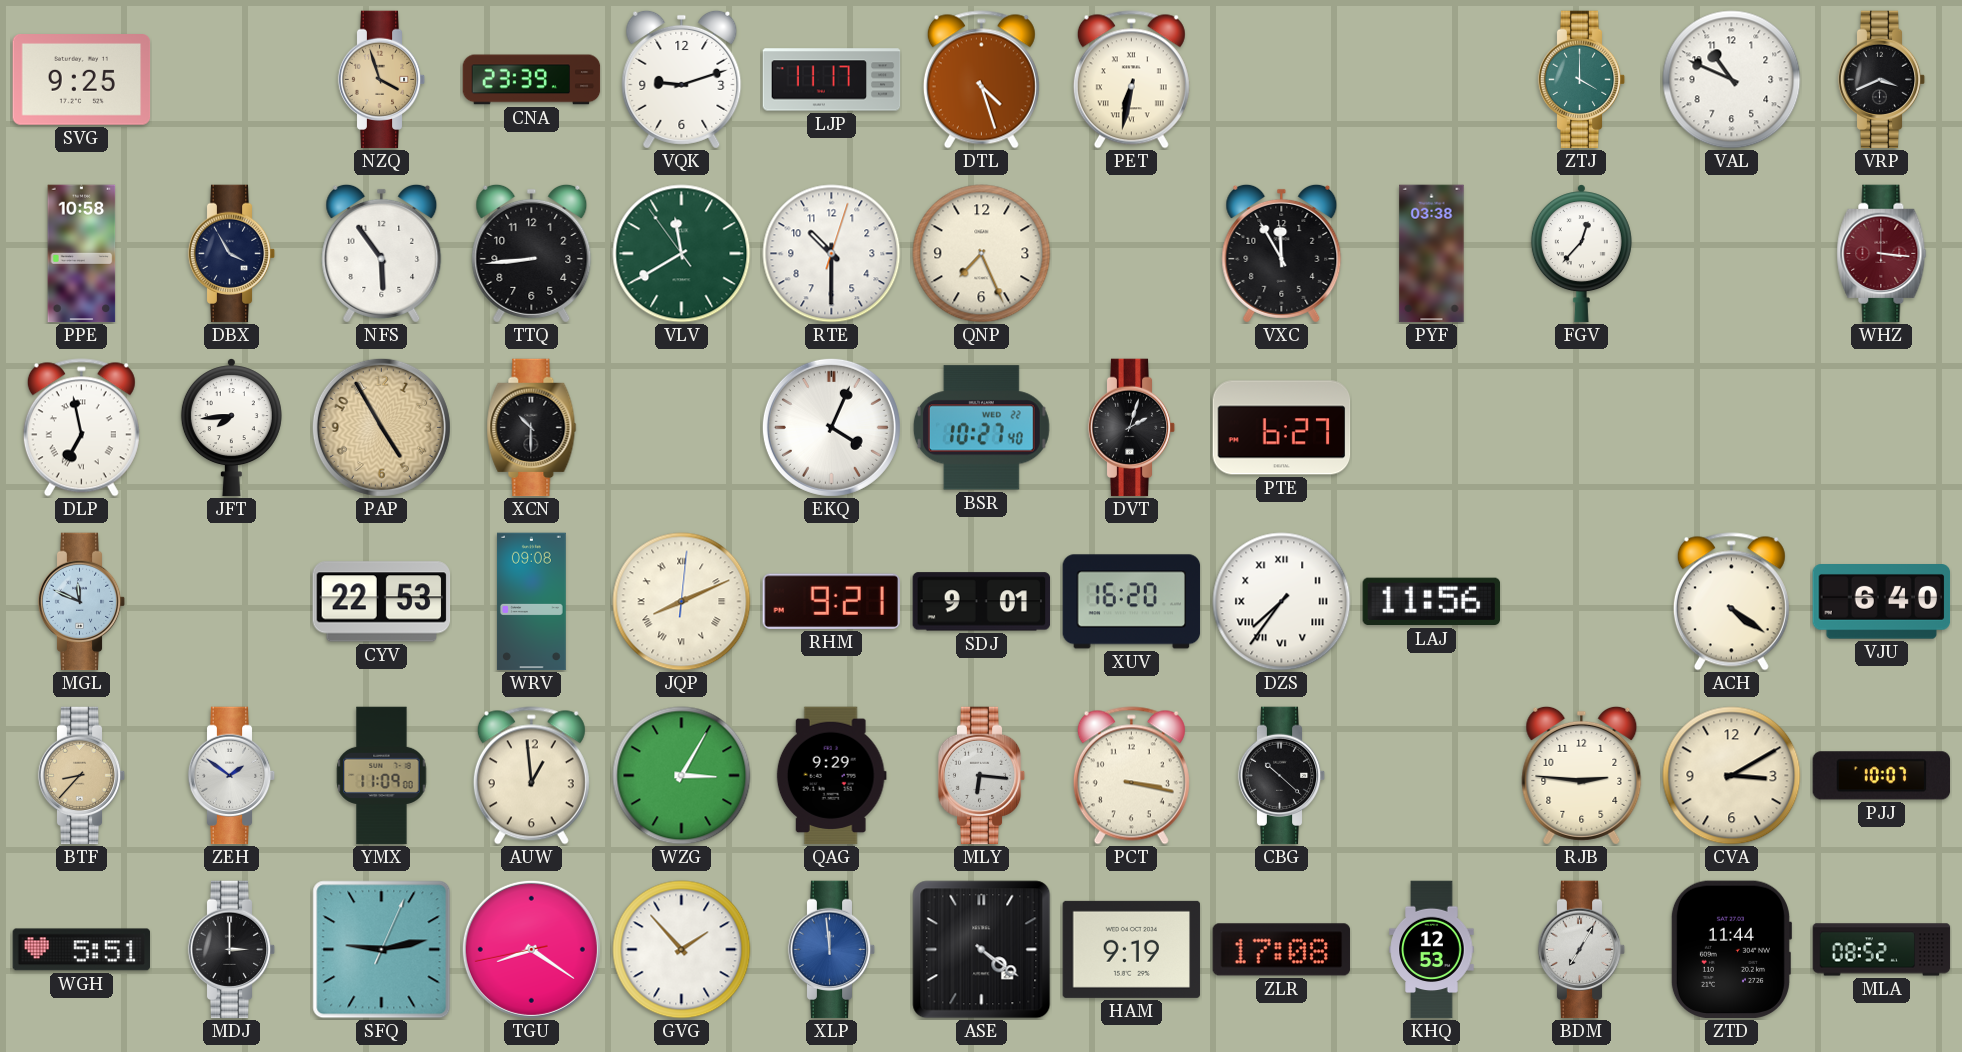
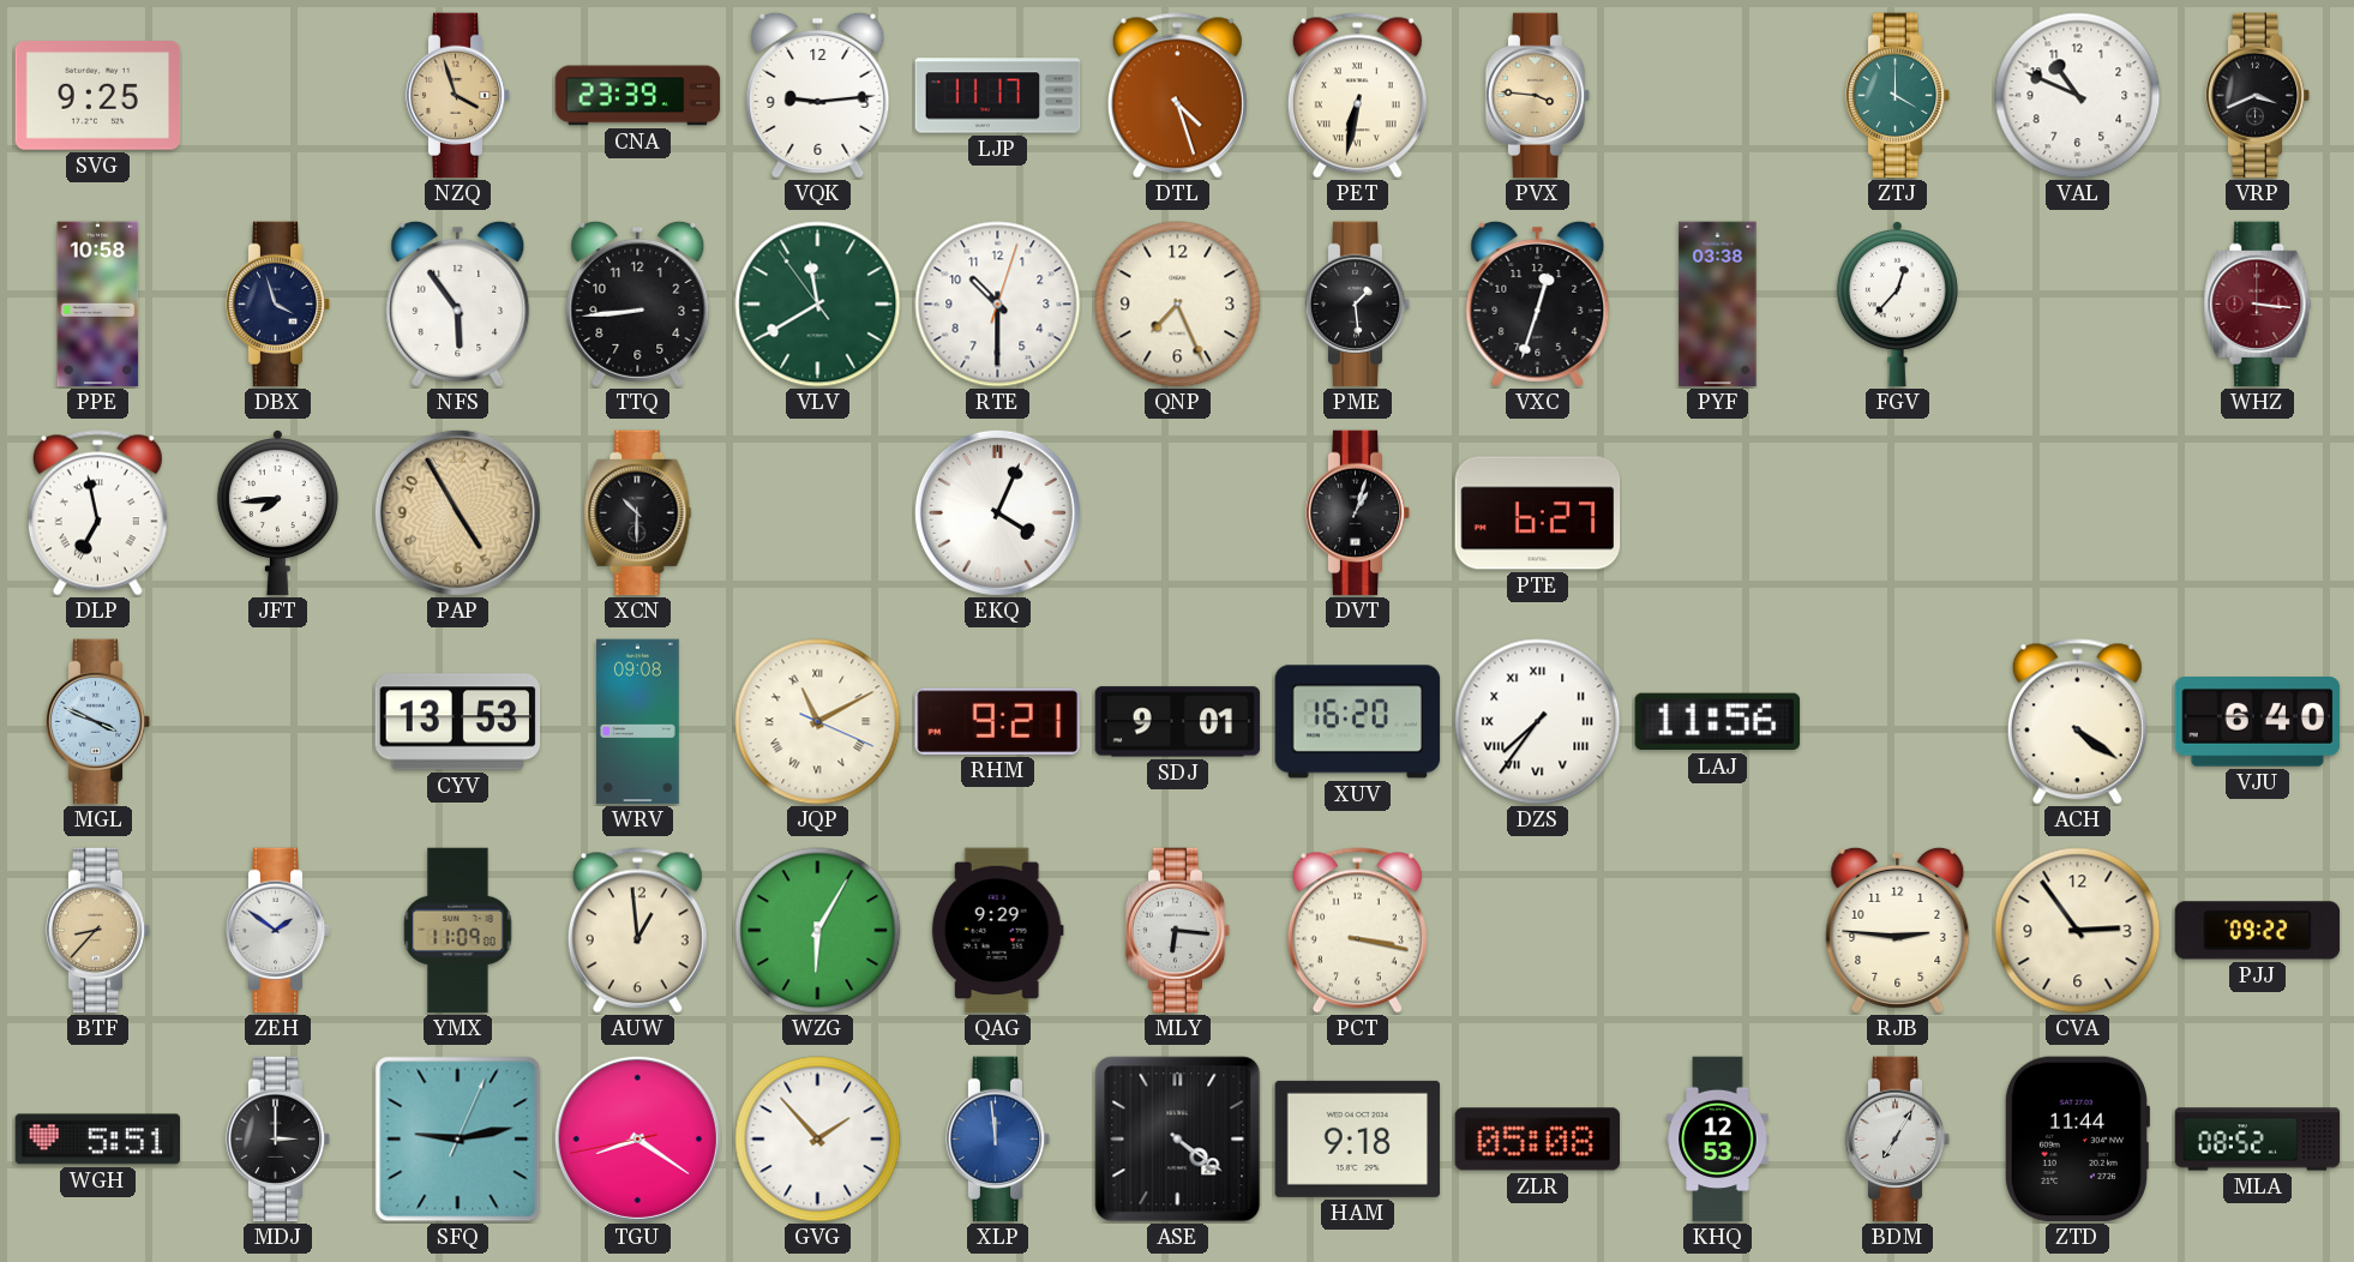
VQK: 9:12 -> 9:14
PVX: none -> 3:46
DBX: 3:55 -> 3:57
PME: none -> 1:29
VXC: 11:55 -> 12:33
BSR: 10:27 -> none
DVT: 2:03 -> 1:03
MGL: 11:49 -> 3:49
CYV: 22:53 -> 13:53
JQP: 8:11 -> 11:10
WZG: 3:05 -> 6:05
CBG: 10:22 -> none
CVA: 3:10 -> 2:54
PJJ: 10:07 -> 09:22
HAM: 9:19 -> 9:18
ZLR: 17:08 -> 05:08
